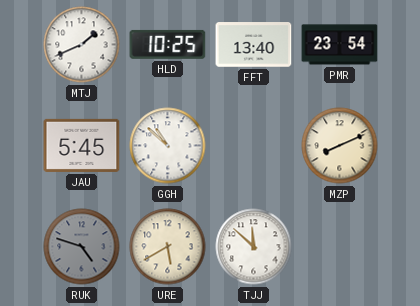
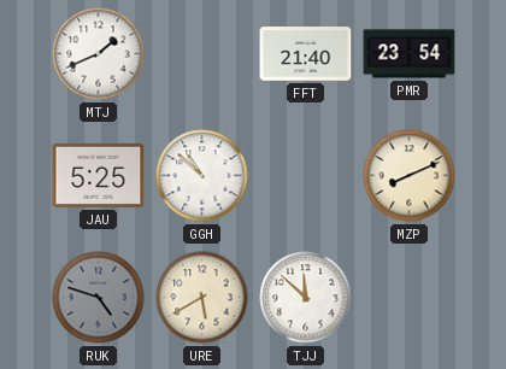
HLD: 10:25 -> none
FFT: 13:40 -> 21:40
JAU: 5:45 -> 5:25
